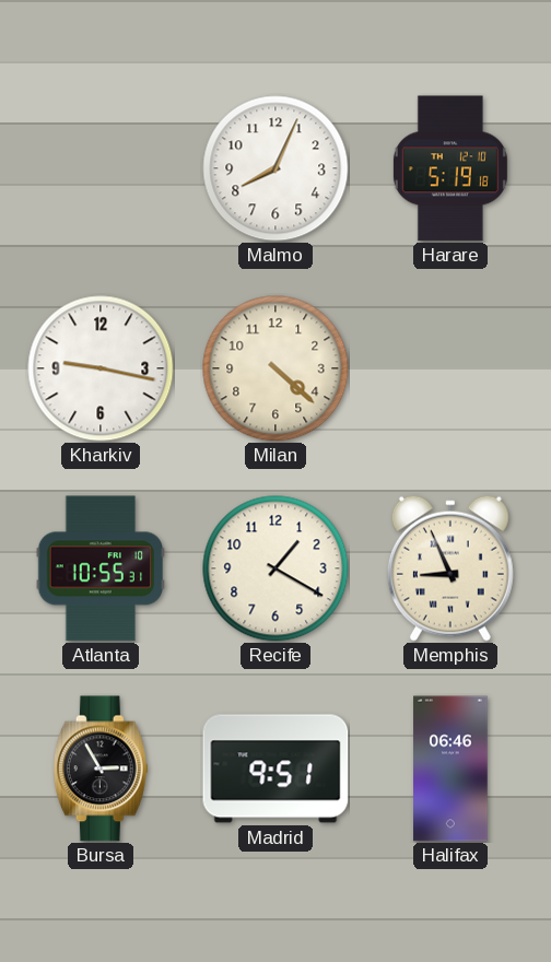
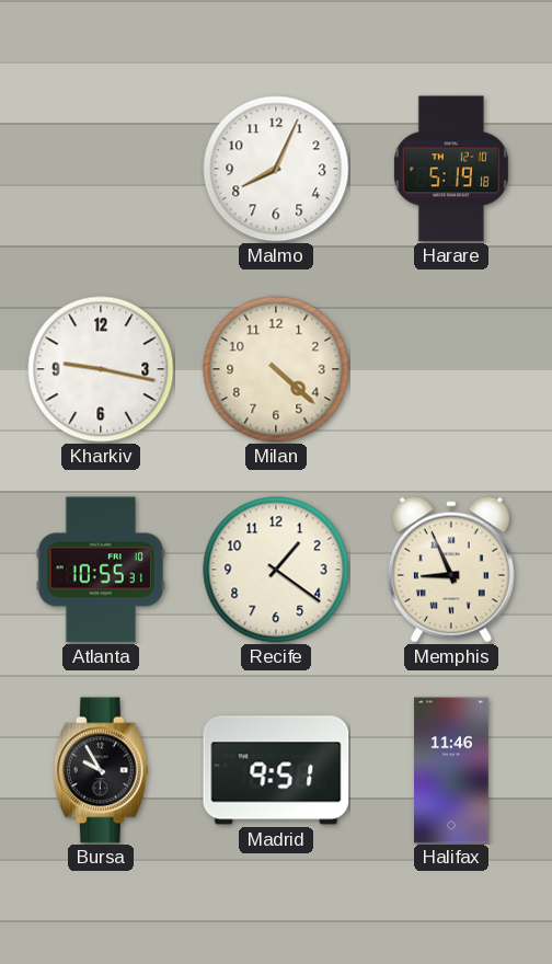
Recife: 1:20 -> 1:21
Bursa: 2:55 -> 9:55
Halifax: 06:46 -> 11:46
